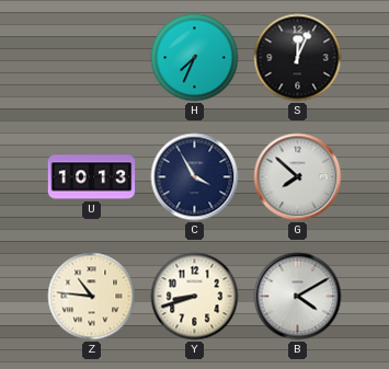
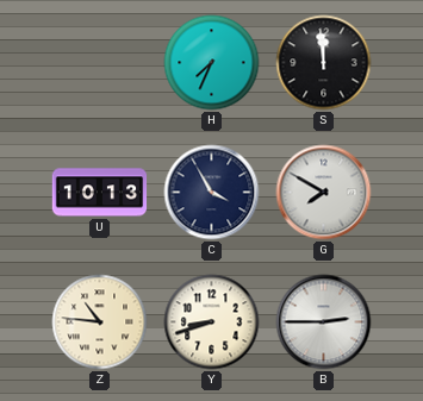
S: 12:04 -> 11:59
G: 7:52 -> 7:50
B: 4:10 -> 2:45
